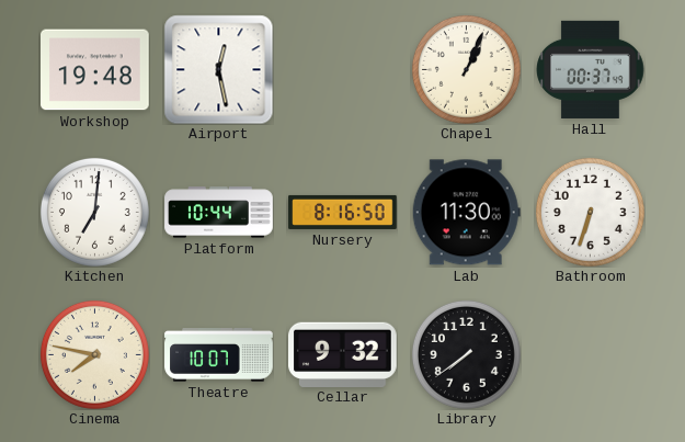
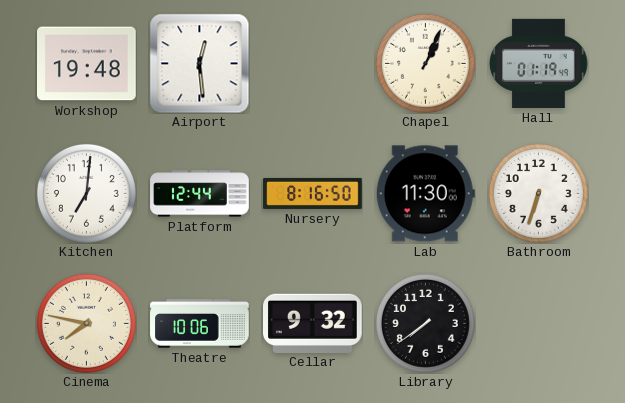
Airport: 12:28 -> 12:29
Hall: 00:37 -> 01:19
Platform: 10:44 -> 12:44
Theatre: 10:07 -> 10:06
